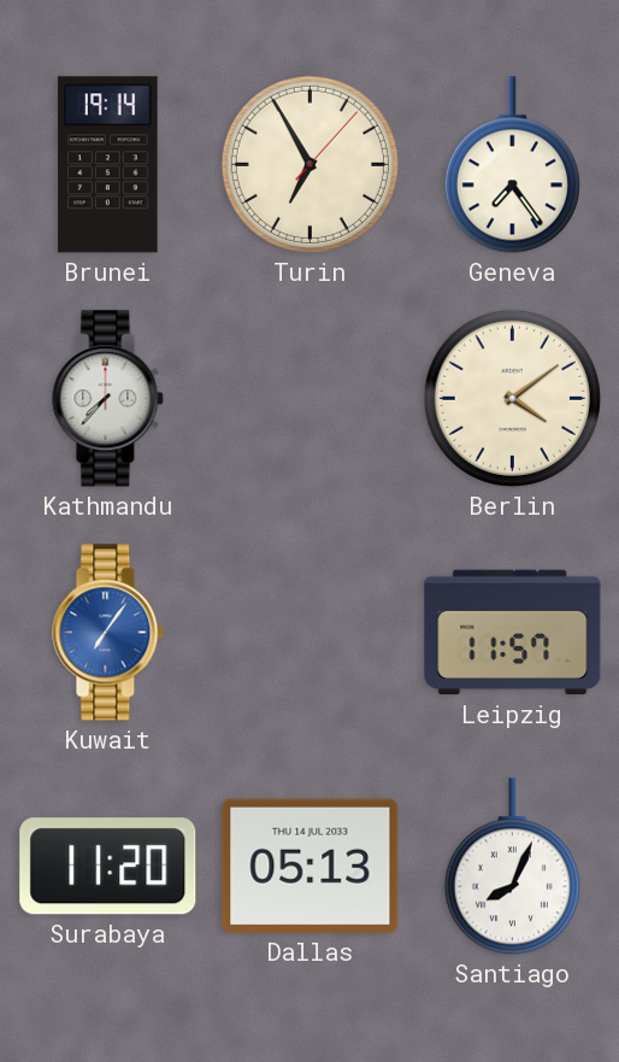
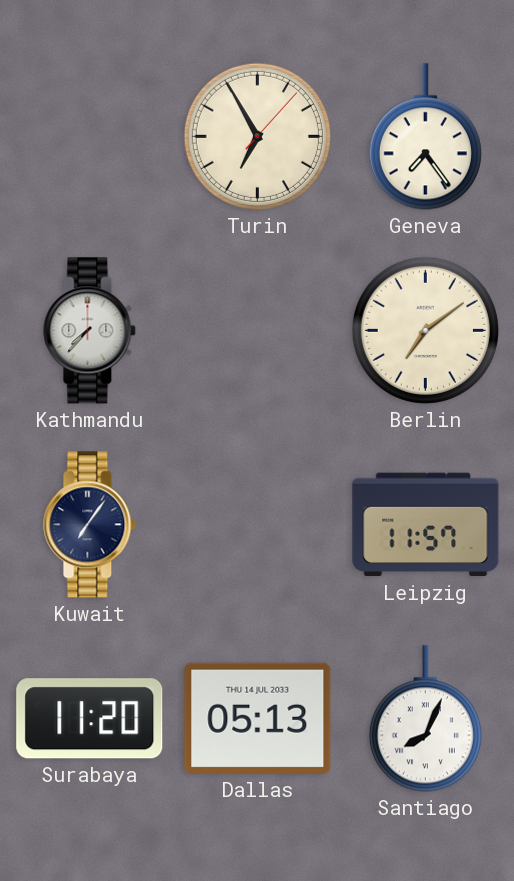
Brunei: 19:14 -> none
Berlin: 4:09 -> 7:09
Kuwait dial: blue -> navy
